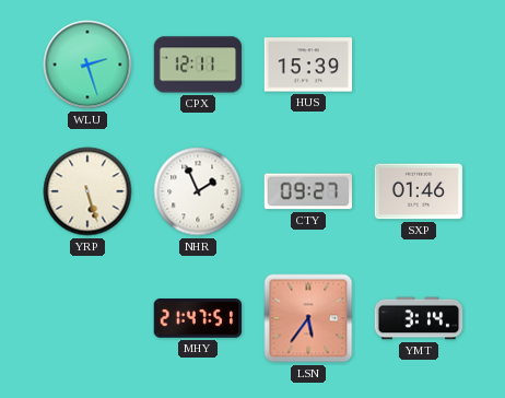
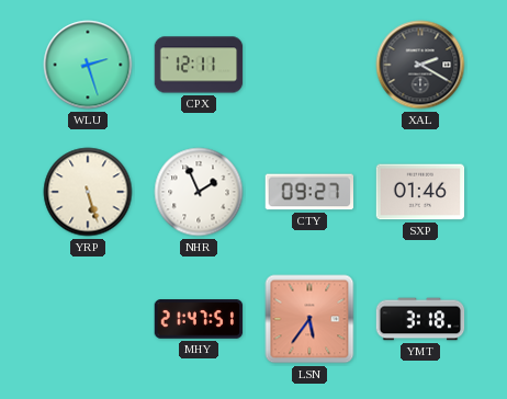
HUS: 15:39 -> none
XAL: none -> 2:20
YMT: 3:14 -> 3:18
